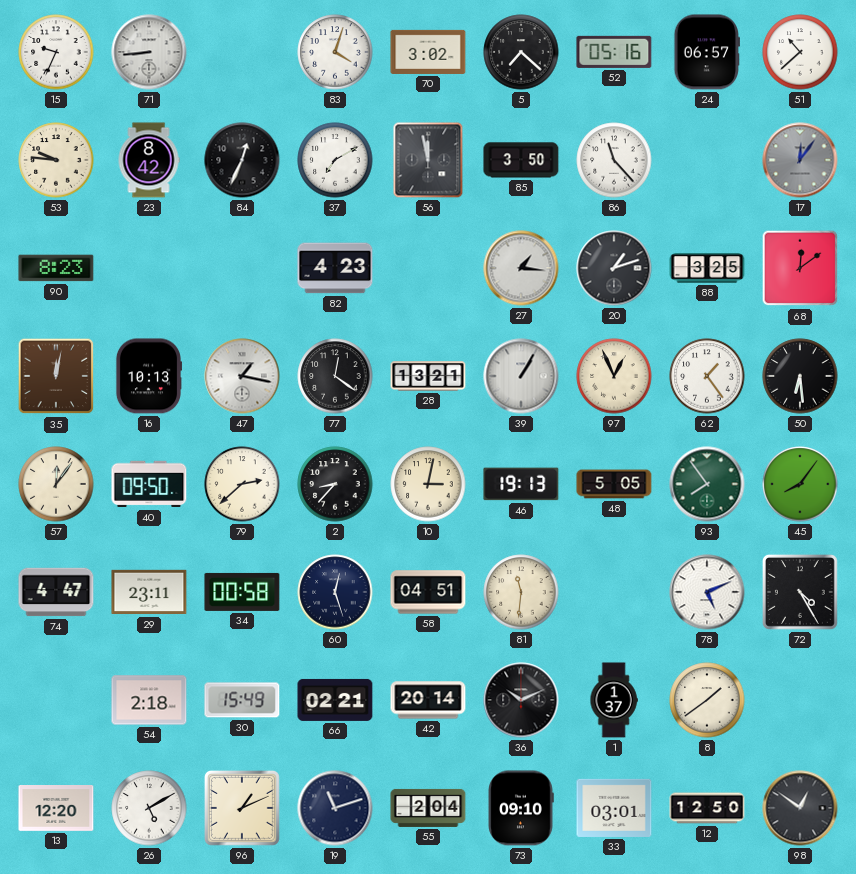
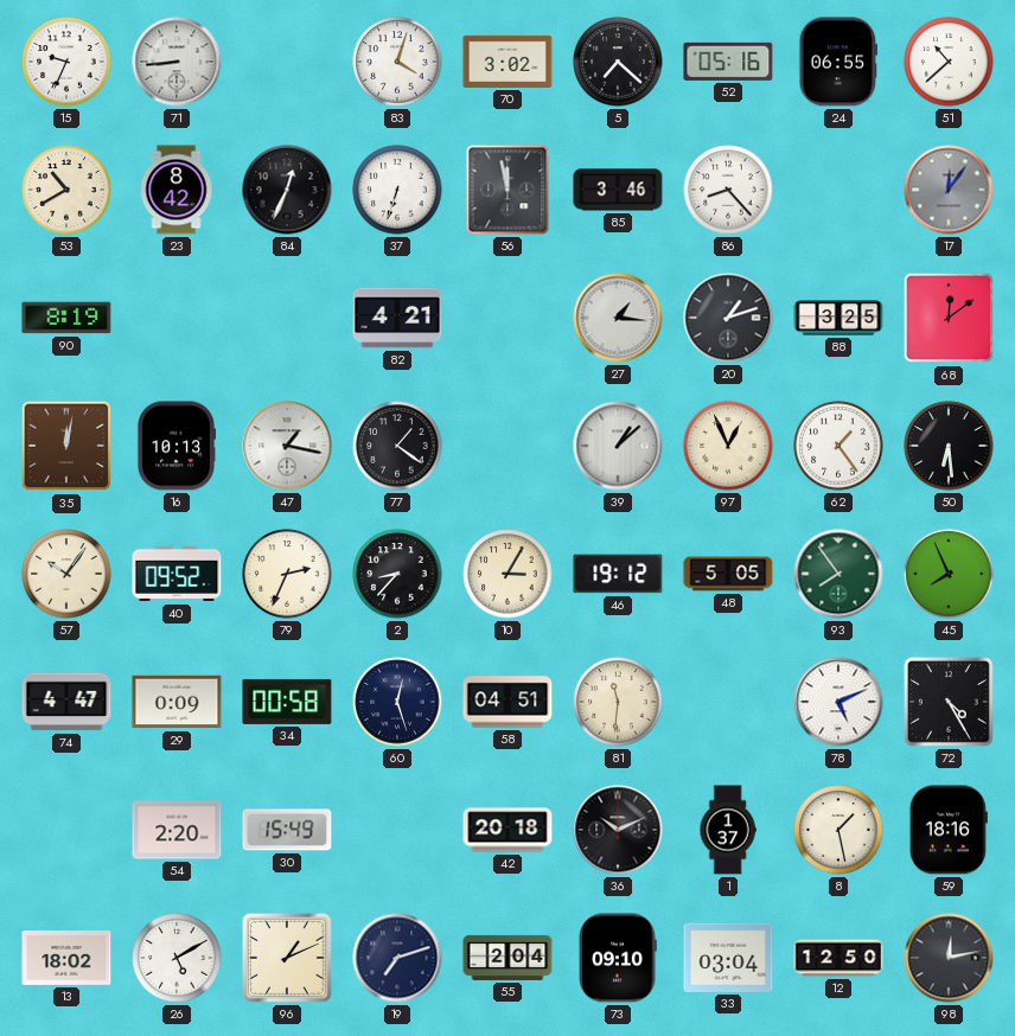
24: 06:57 -> 06:55
53: 9:46 -> 10:40
37: 7:10 -> 6:33
85: 3:50 -> 3:46
86: 11:23 -> 8:23
90: 8:23 -> 8:19
82: 4:23 -> 4:21
77: 12:21 -> 1:21
28: 13:21 -> none
39: 1:05 -> 1:08
57: 12:06 -> 10:06
40: 09:50 -> 09:52
79: 2:38 -> 2:34
10: 3:02 -> 3:05
46: 19:13 -> 19:12
45: 8:06 -> 7:56
29: 23:11 -> 0:09
54: 2:18 -> 2:20
66: 02:21 -> none
42: 20:14 -> 20:18
8: 1:39 -> 1:28
59: none -> 18:16
13: 12:20 -> 18:02
19: 11:12 -> 7:12
33: 03:01 -> 03:04
98: 12:51 -> 12:13
